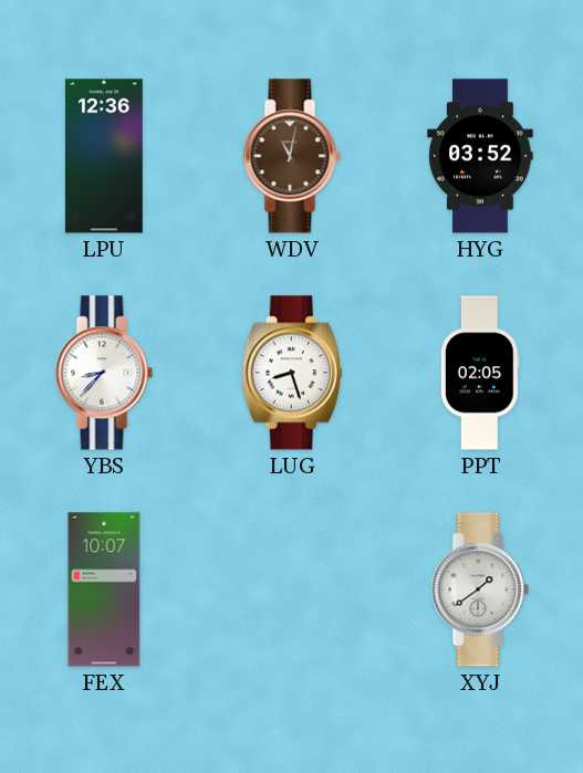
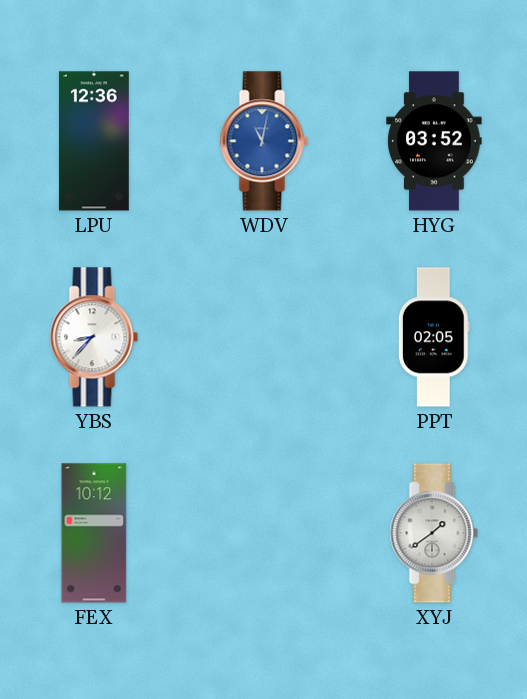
WDV dial: brown -> blue
LUG: 8:27 -> none
FEX: 10:07 -> 10:12
